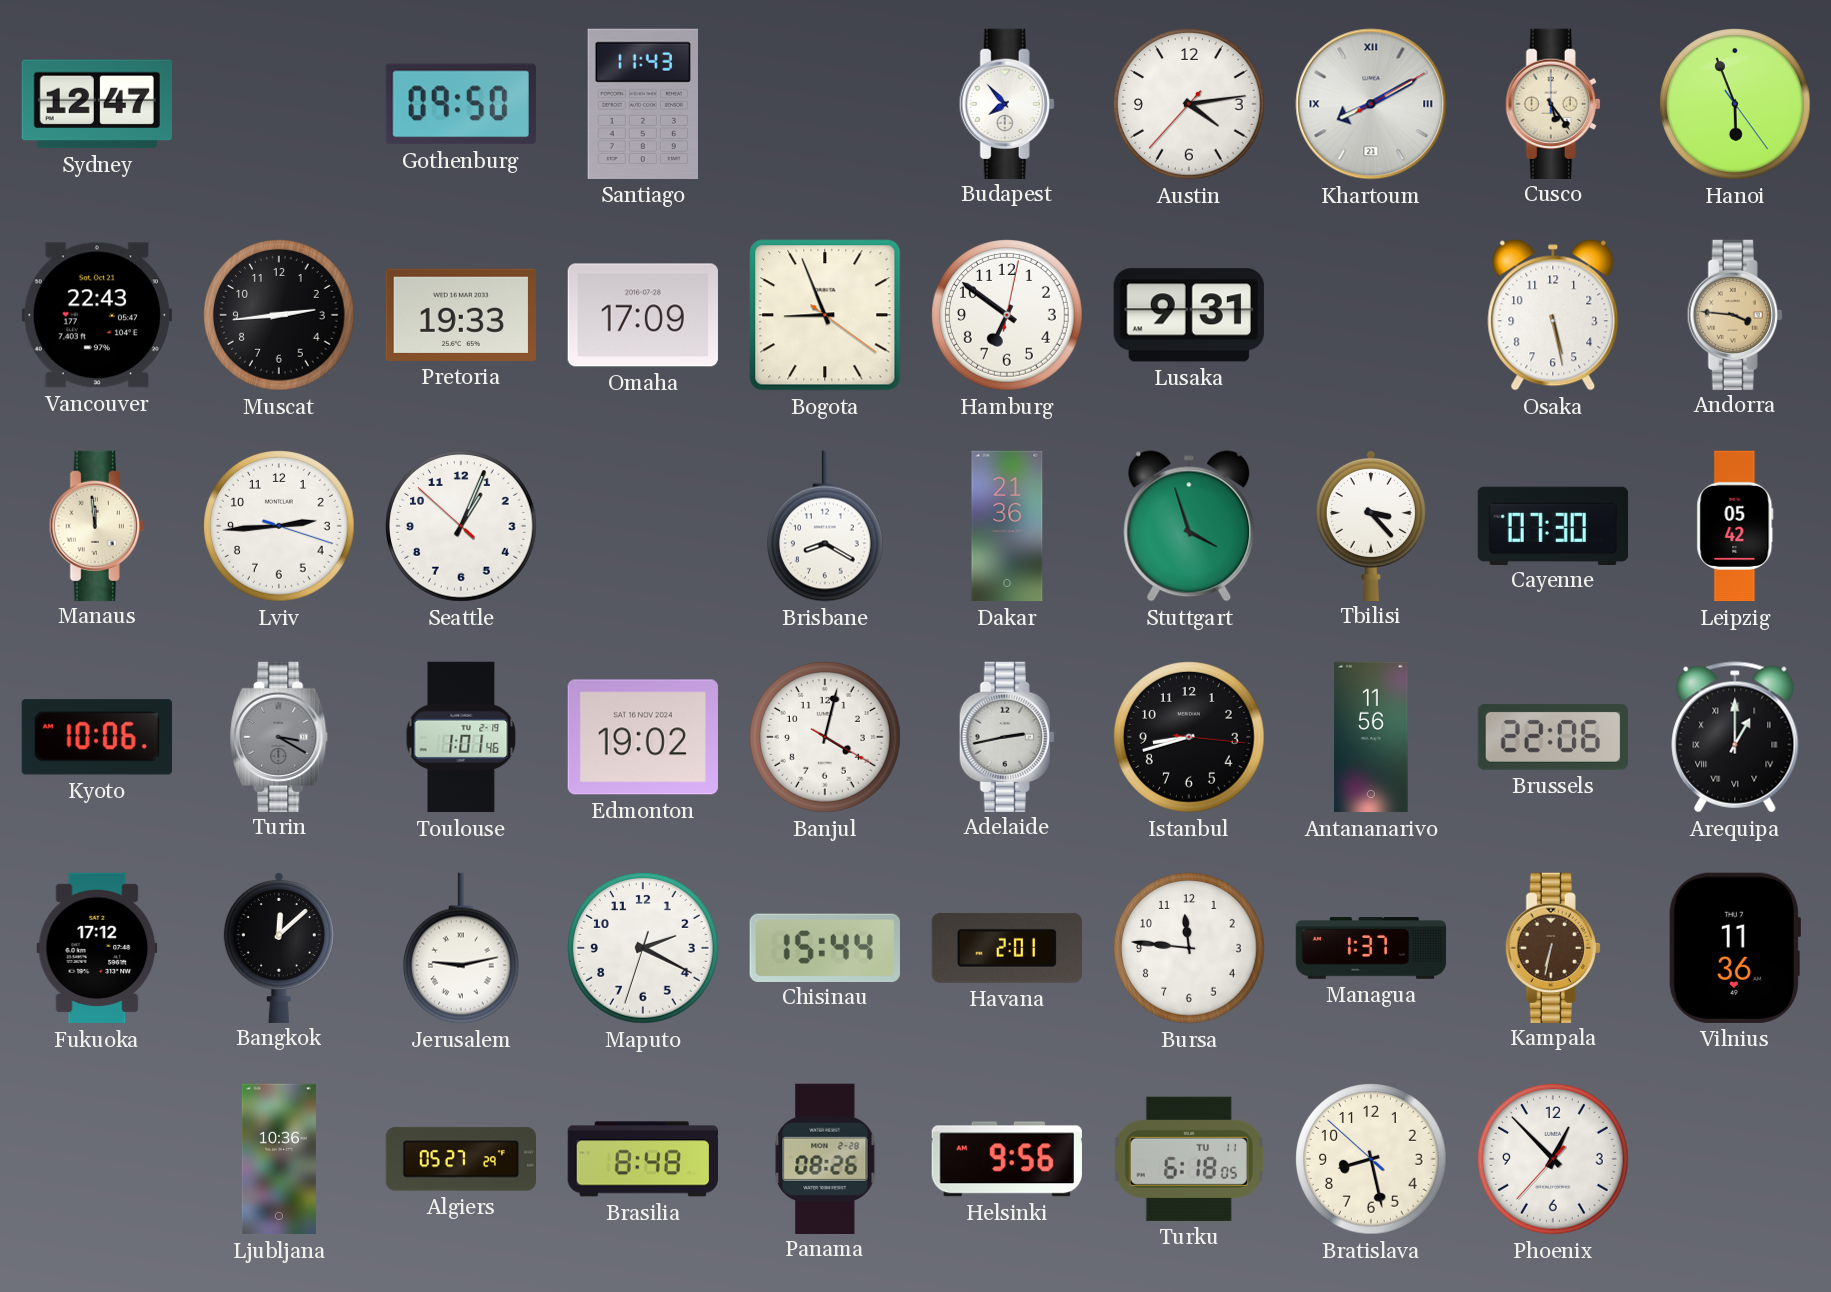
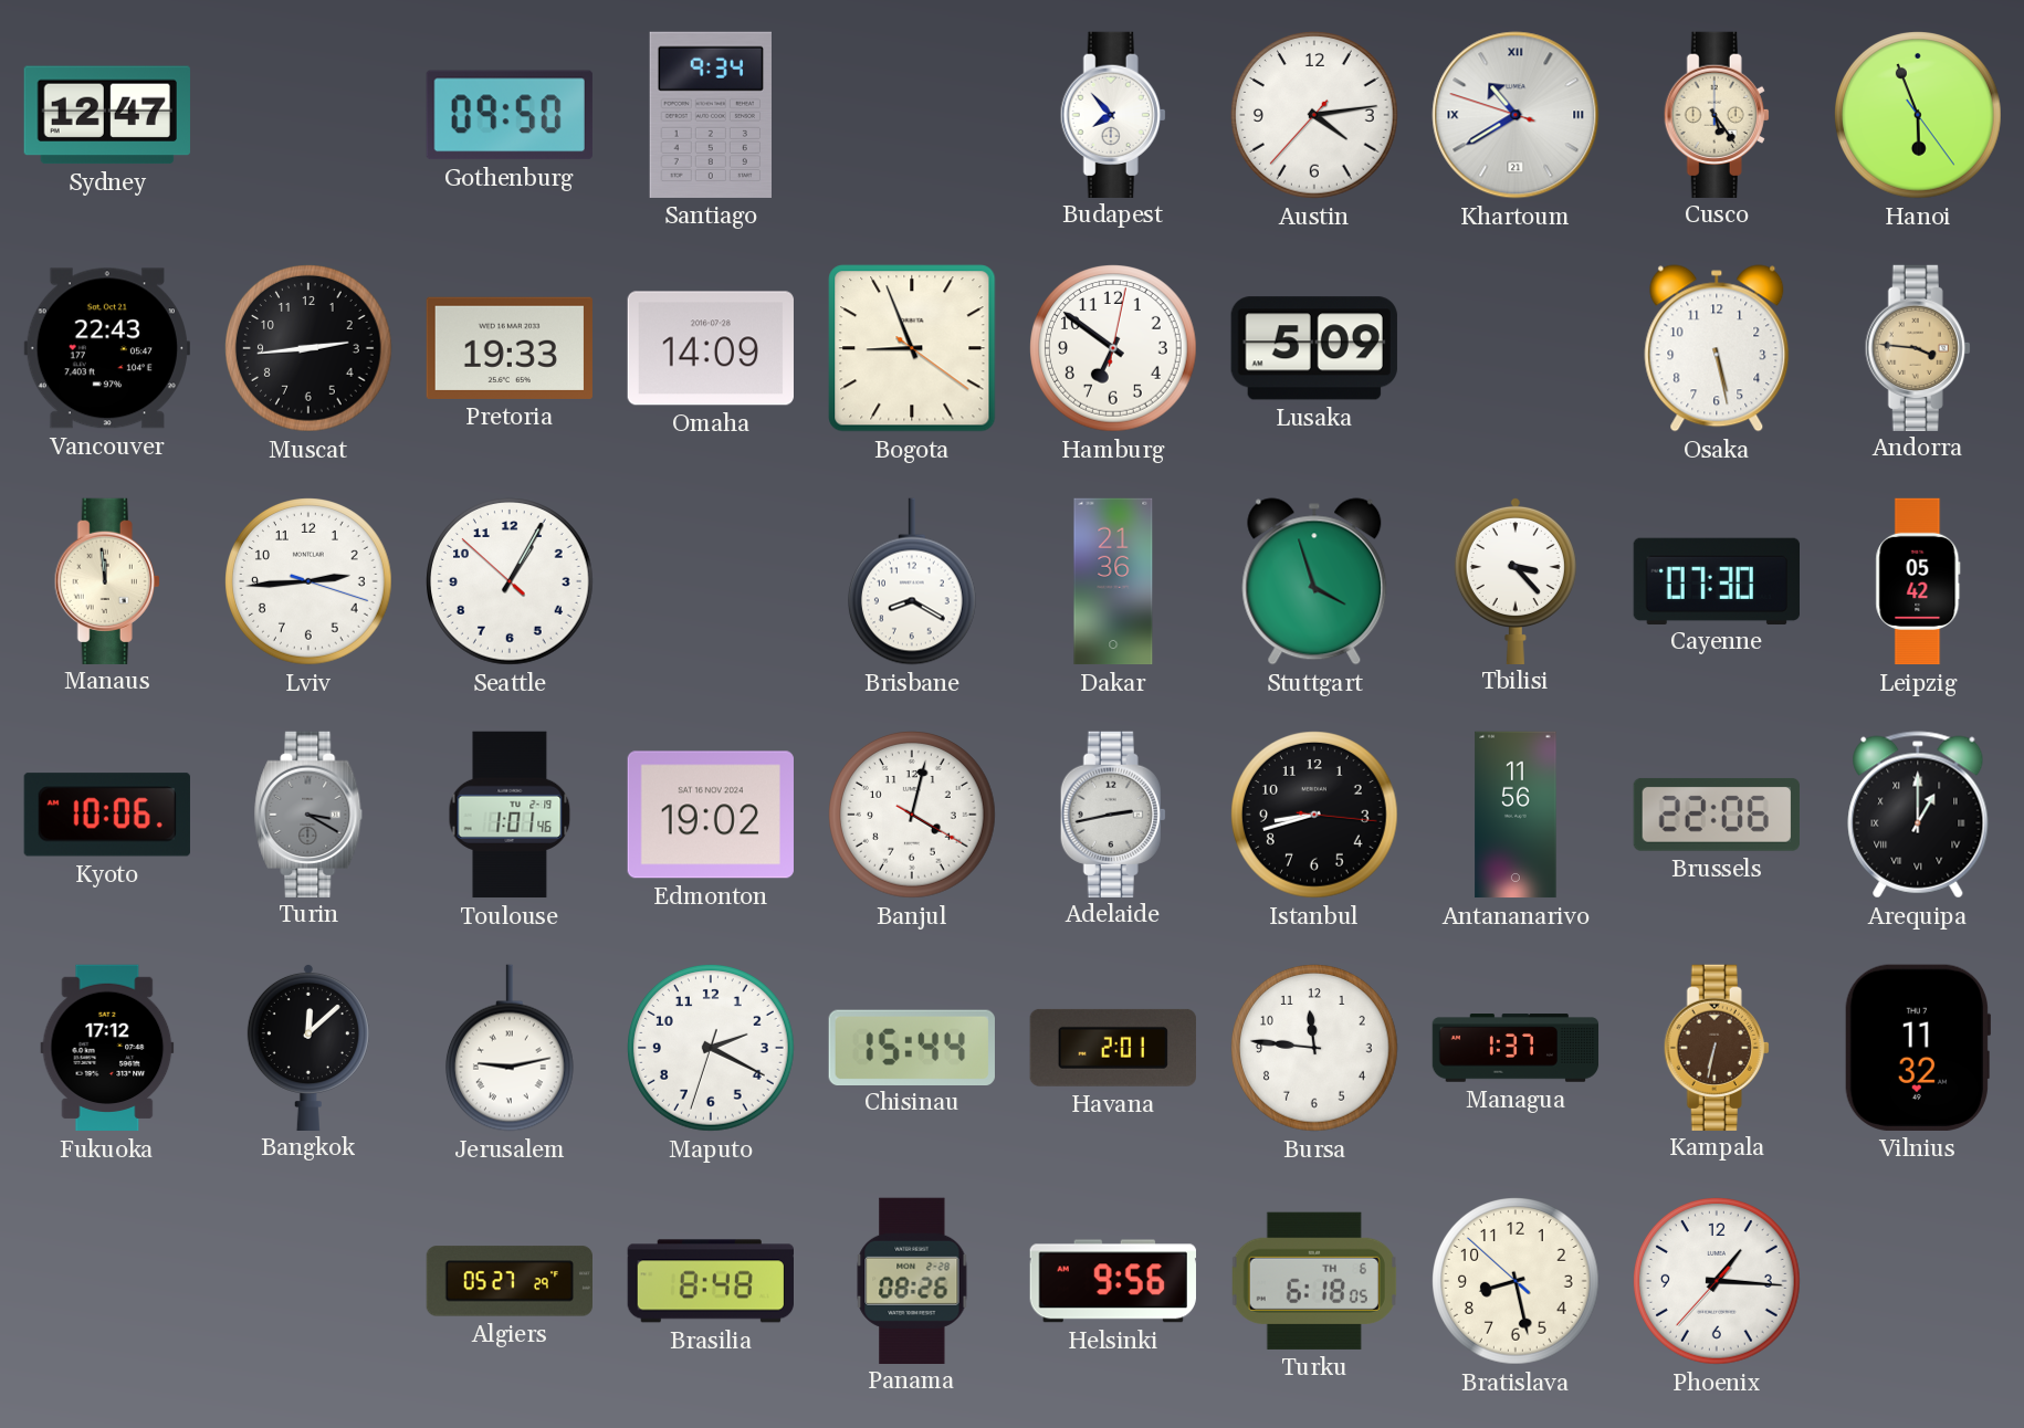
Santiago: 11:43 -> 9:34
Khartoum: 8:10 -> 10:39
Omaha: 17:09 -> 14:09
Lusaka: 9:31 -> 5:09
Seattle: 1:03 -> 1:04
Vilnius: 11:36 -> 11:32
Ljubljana: 10:36 -> none
Turku date: TU 11 -> TH 6
Phoenix: 12:52 -> 1:15
